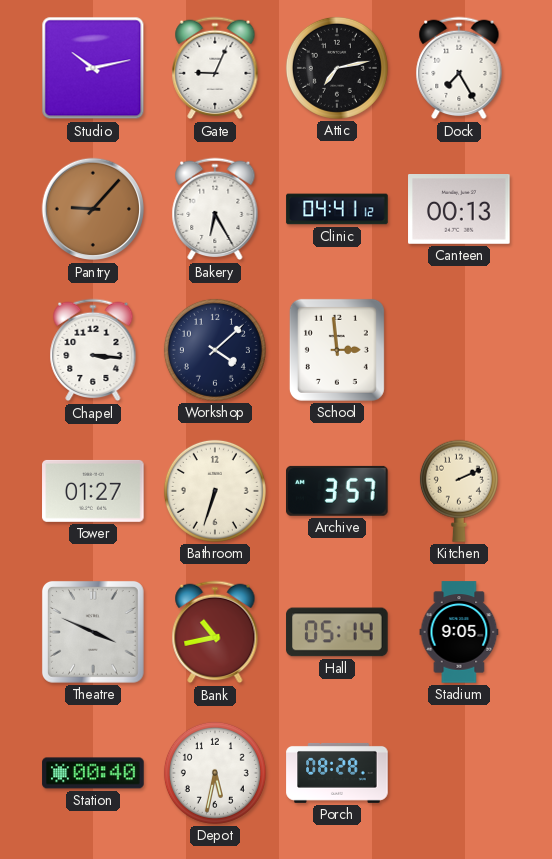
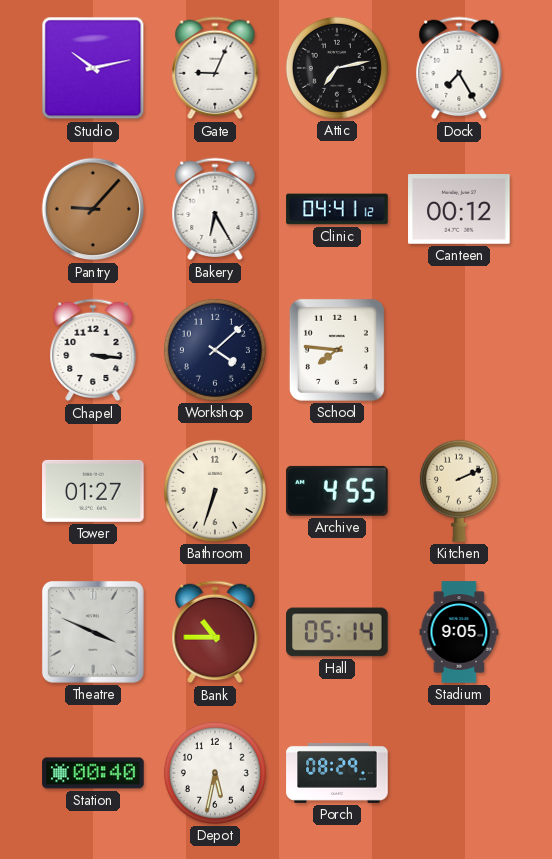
Canteen: 00:13 -> 00:12
School: 2:59 -> 7:46
Archive: 3:57 -> 4:55
Bank: 10:43 -> 10:45
Porch: 08:28 -> 08:29
